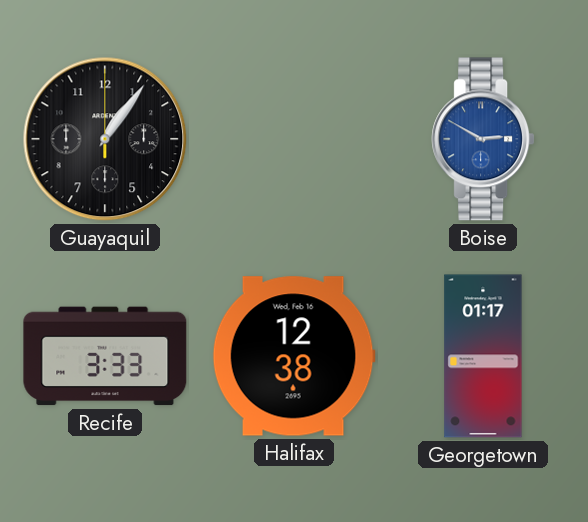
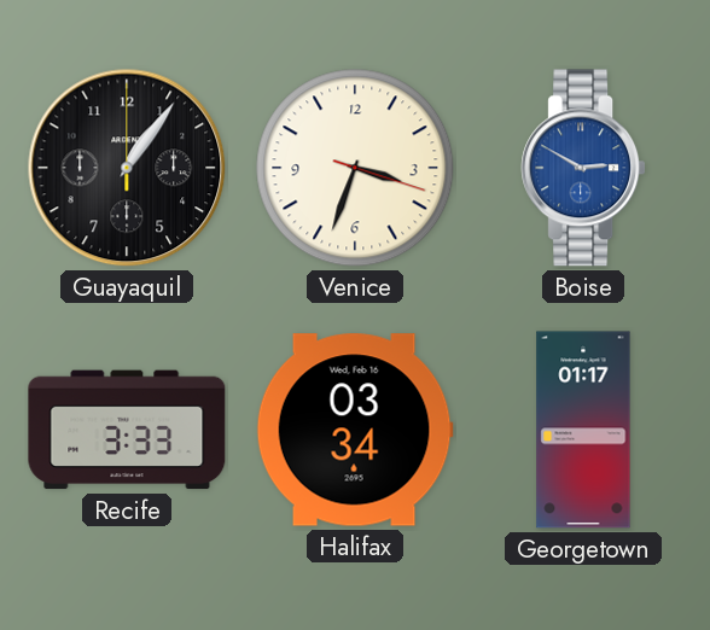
Venice: none -> 3:33
Halifax: 12:38 -> 03:34
